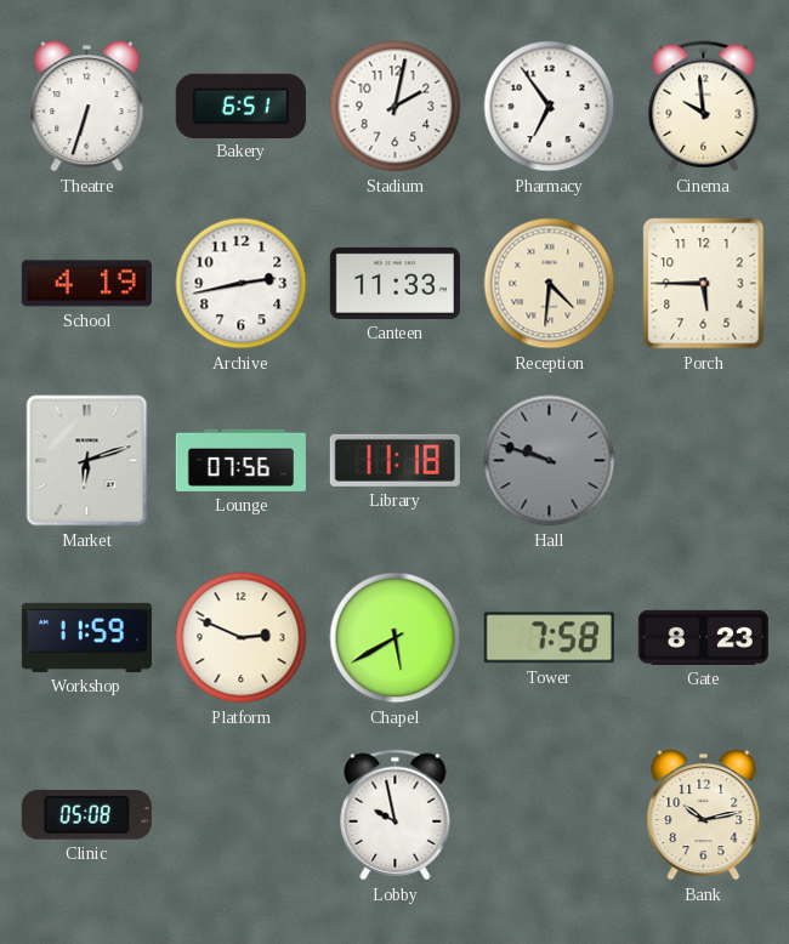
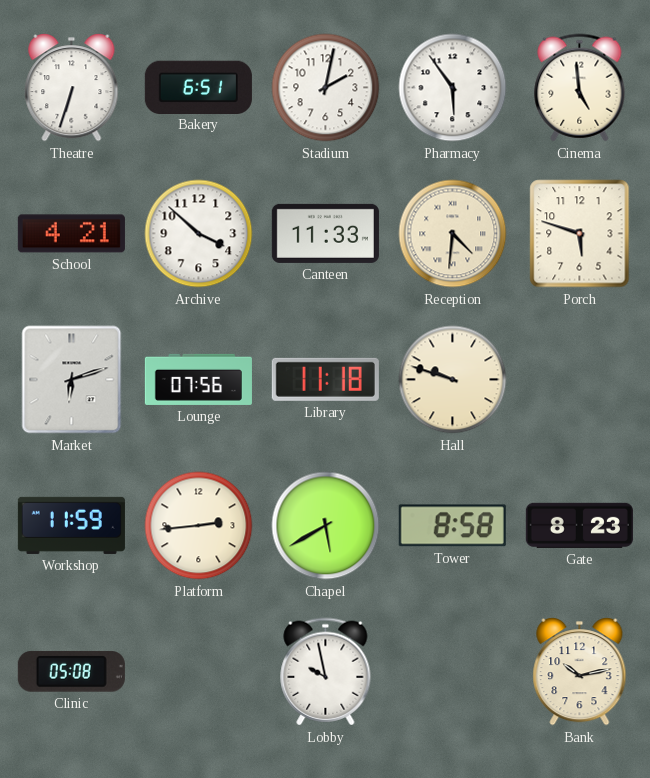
Pharmacy: 6:54 -> 5:54
Cinema: 9:59 -> 4:59
School: 4:19 -> 4:21
Archive: 2:43 -> 3:52
Porch: 5:45 -> 5:48
Hall dial: grey -> cream
Platform: 2:49 -> 2:44
Tower: 7:58 -> 8:58
